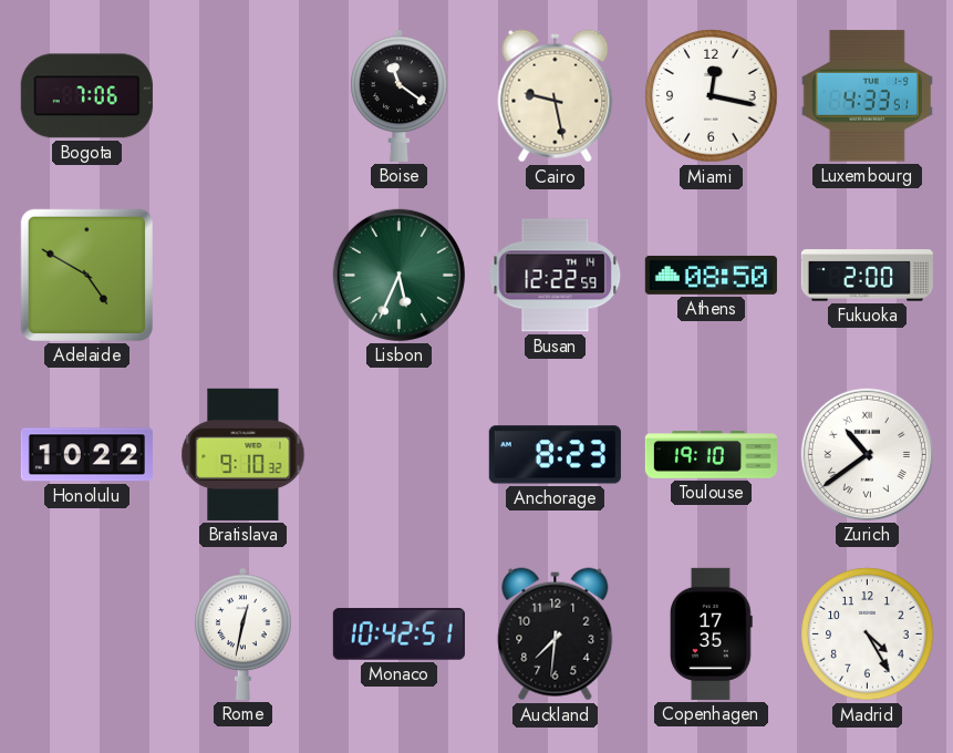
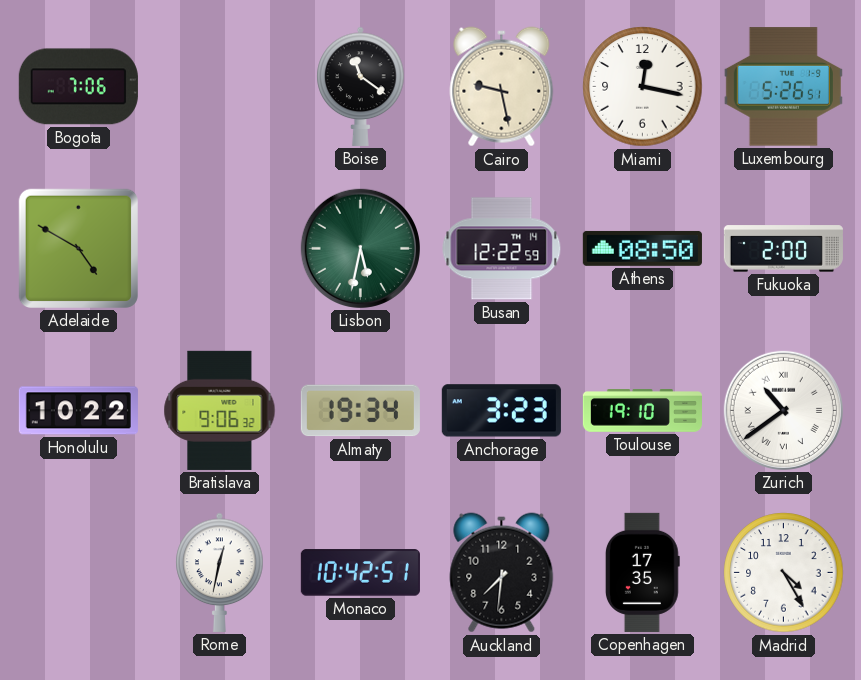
Luxembourg: 4:33 -> 5:26
Lisbon: 5:34 -> 5:32
Bratislava: 9:10 -> 9:06
Almaty: none -> 19:34
Anchorage: 8:23 -> 3:23
